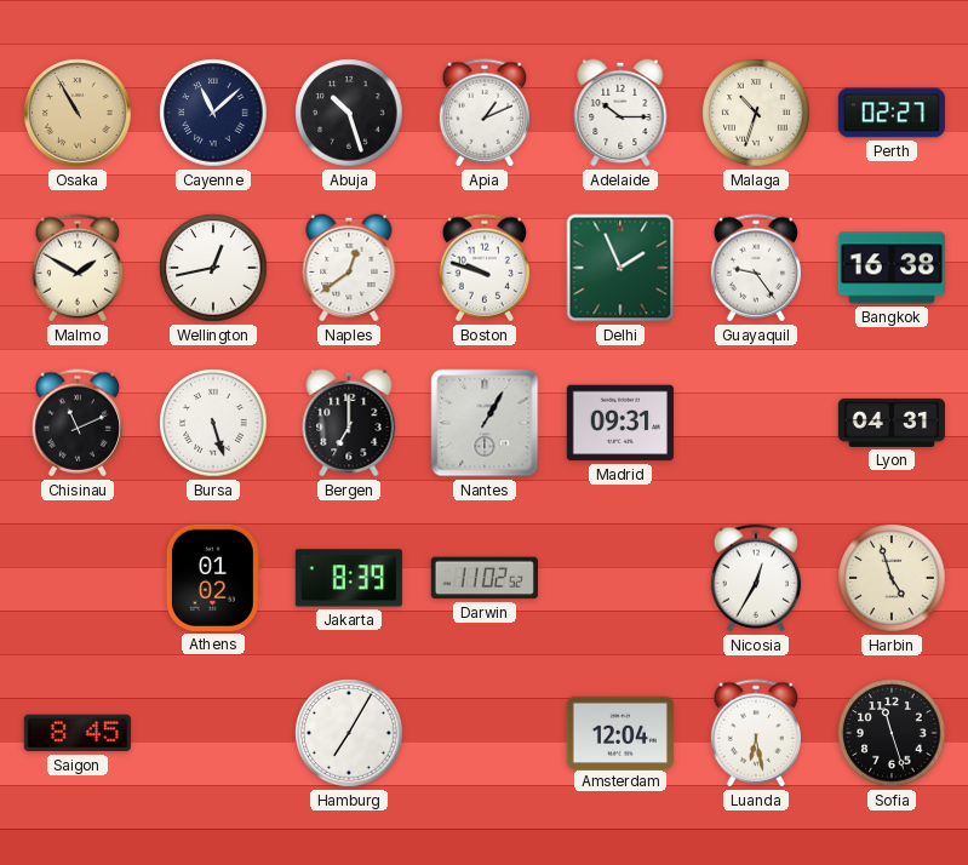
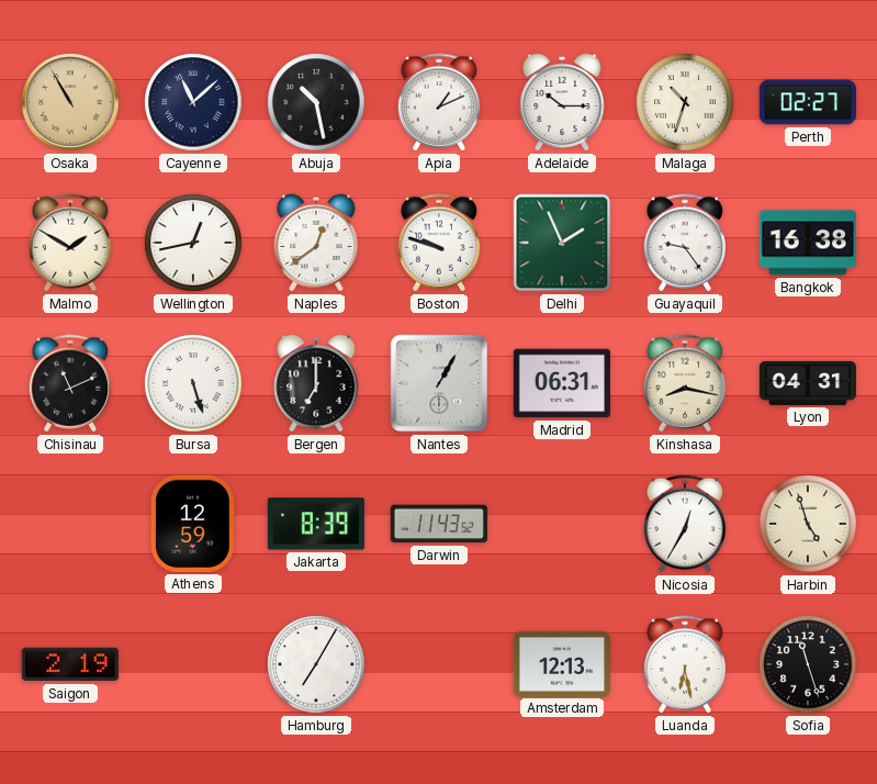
Abuja: 10:27 -> 10:28
Madrid: 09:31 -> 06:31
Kinshasa: none -> 8:17
Athens: 01:02 -> 12:59
Darwin: 11:02 -> 11:43
Saigon: 8:45 -> 2:19
Amsterdam: 12:04 -> 12:13
